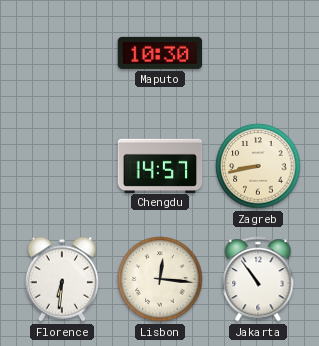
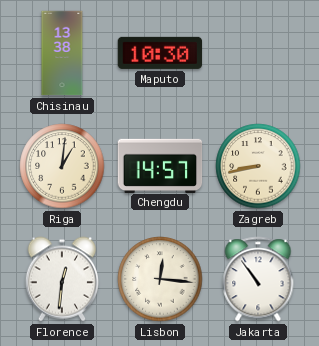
Chisinau: none -> 13:38
Riga: none -> 1:01
Florence: 6:31 -> 12:31
